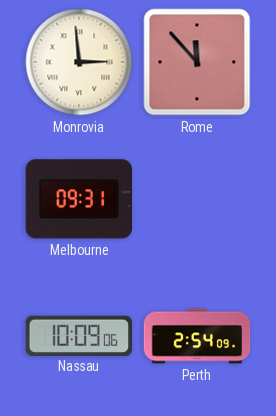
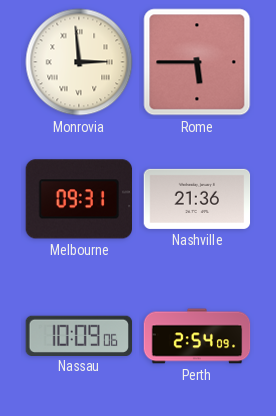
Rome: 11:53 -> 5:45
Nashville: none -> 21:36
